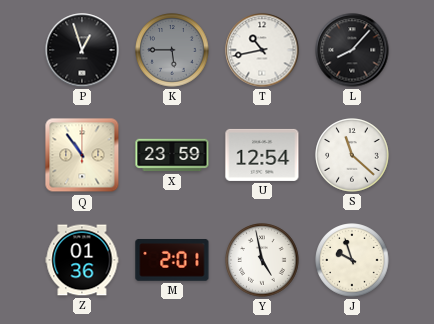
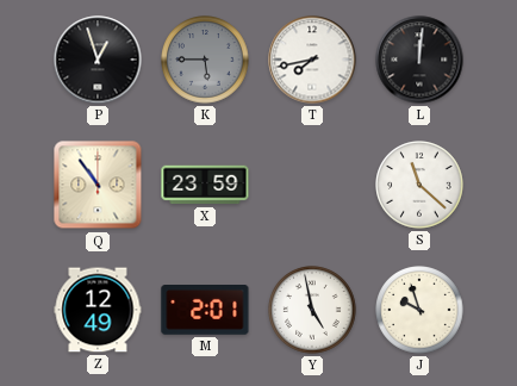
T: 10:43 -> 7:43
L: 8:07 -> 12:01
U: 12:54 -> none
Z: 01:36 -> 12:49
